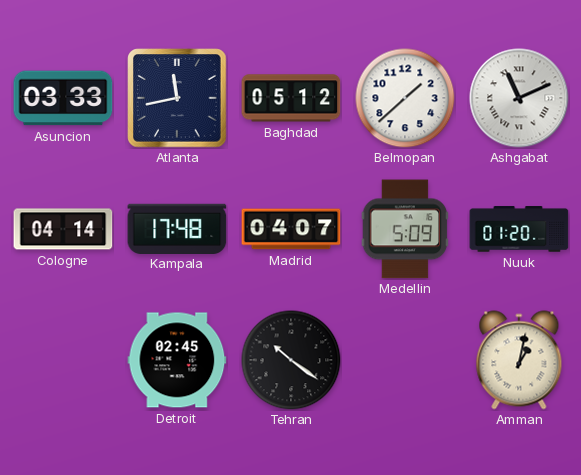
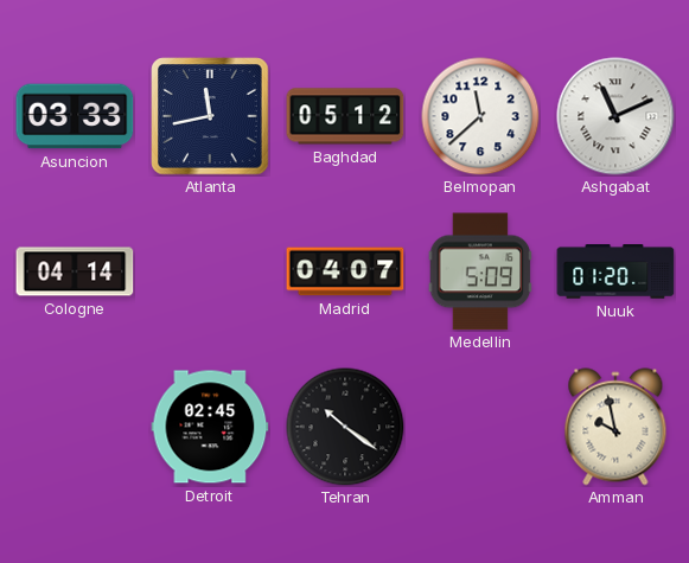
Belmopan: 1:38 -> 11:38
Kampala: 17:48 -> none
Amman: 1:02 -> 9:58
